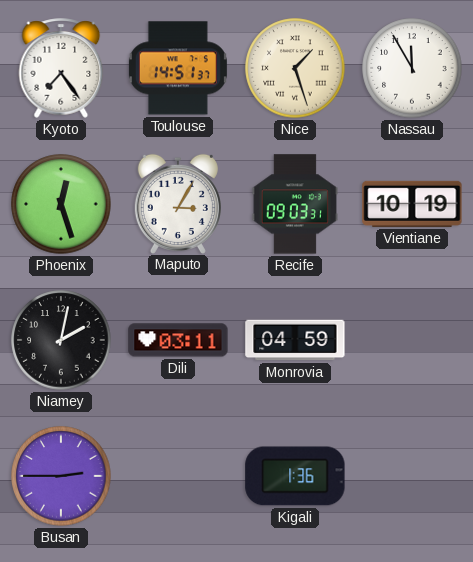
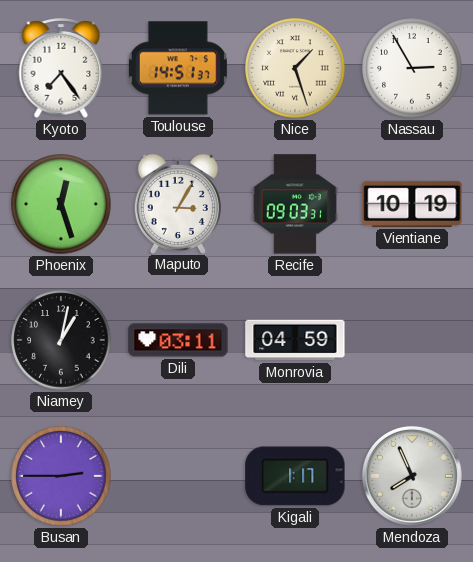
Nassau: 11:55 -> 2:55
Niamey: 2:02 -> 1:02
Kigali: 1:36 -> 1:17
Mendoza: none -> 7:56
